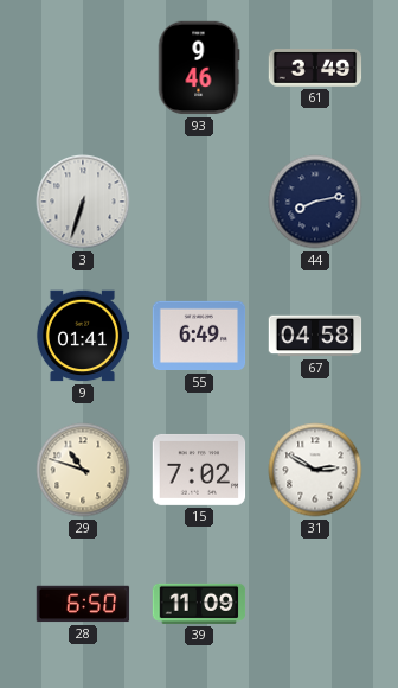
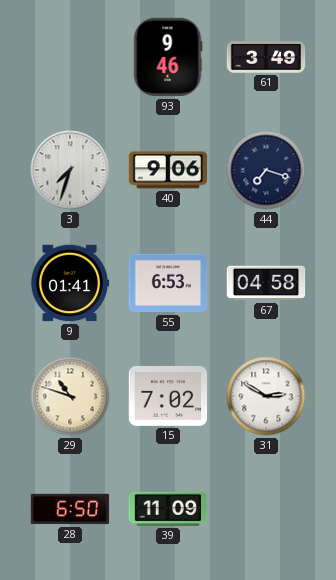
3: 6:33 -> 7:33
40: none -> 9:06
44: 8:13 -> 7:18
55: 6:49 -> 6:53
